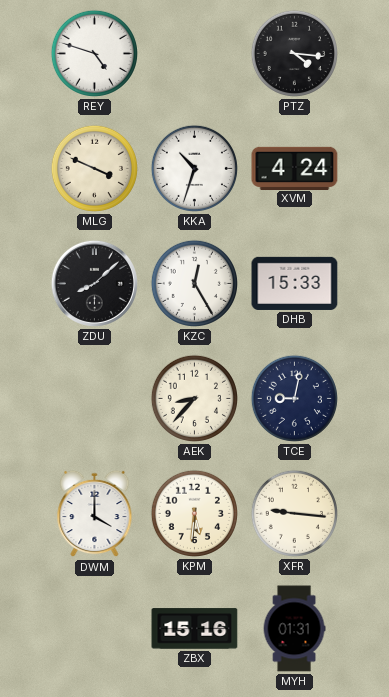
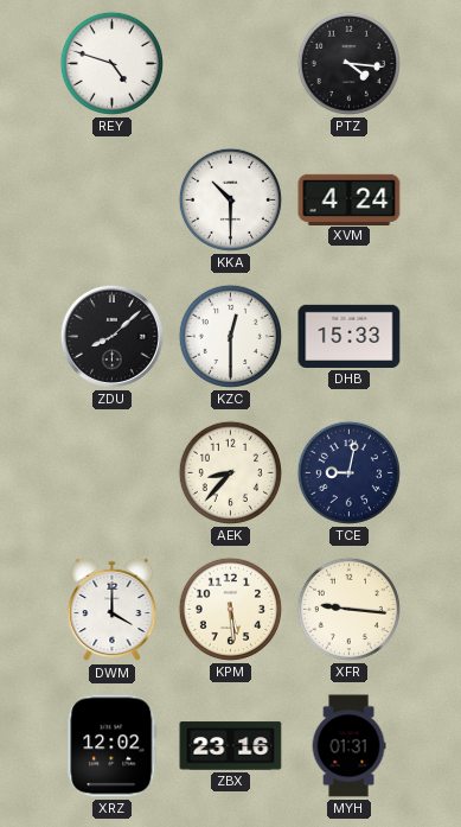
MLG: 3:49 -> none
KKA: 10:33 -> 10:30
KZC: 12:25 -> 12:30
KPM: 5:31 -> 5:29
XRZ: none -> 12:02
ZBX: 15:16 -> 23:16
